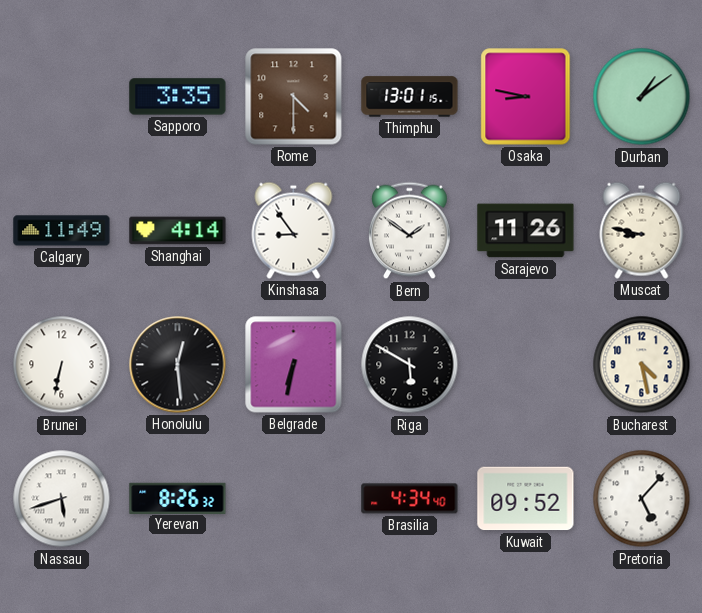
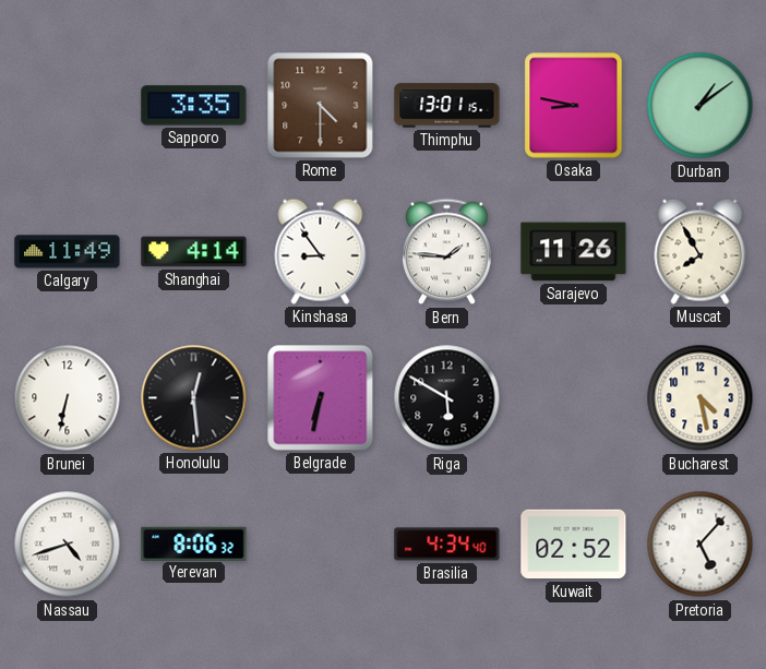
Bern: 1:51 -> 1:46
Muscat: 8:47 -> 7:55
Nassau: 5:42 -> 4:42
Yerevan: 8:26 -> 8:06
Kuwait: 09:52 -> 02:52
